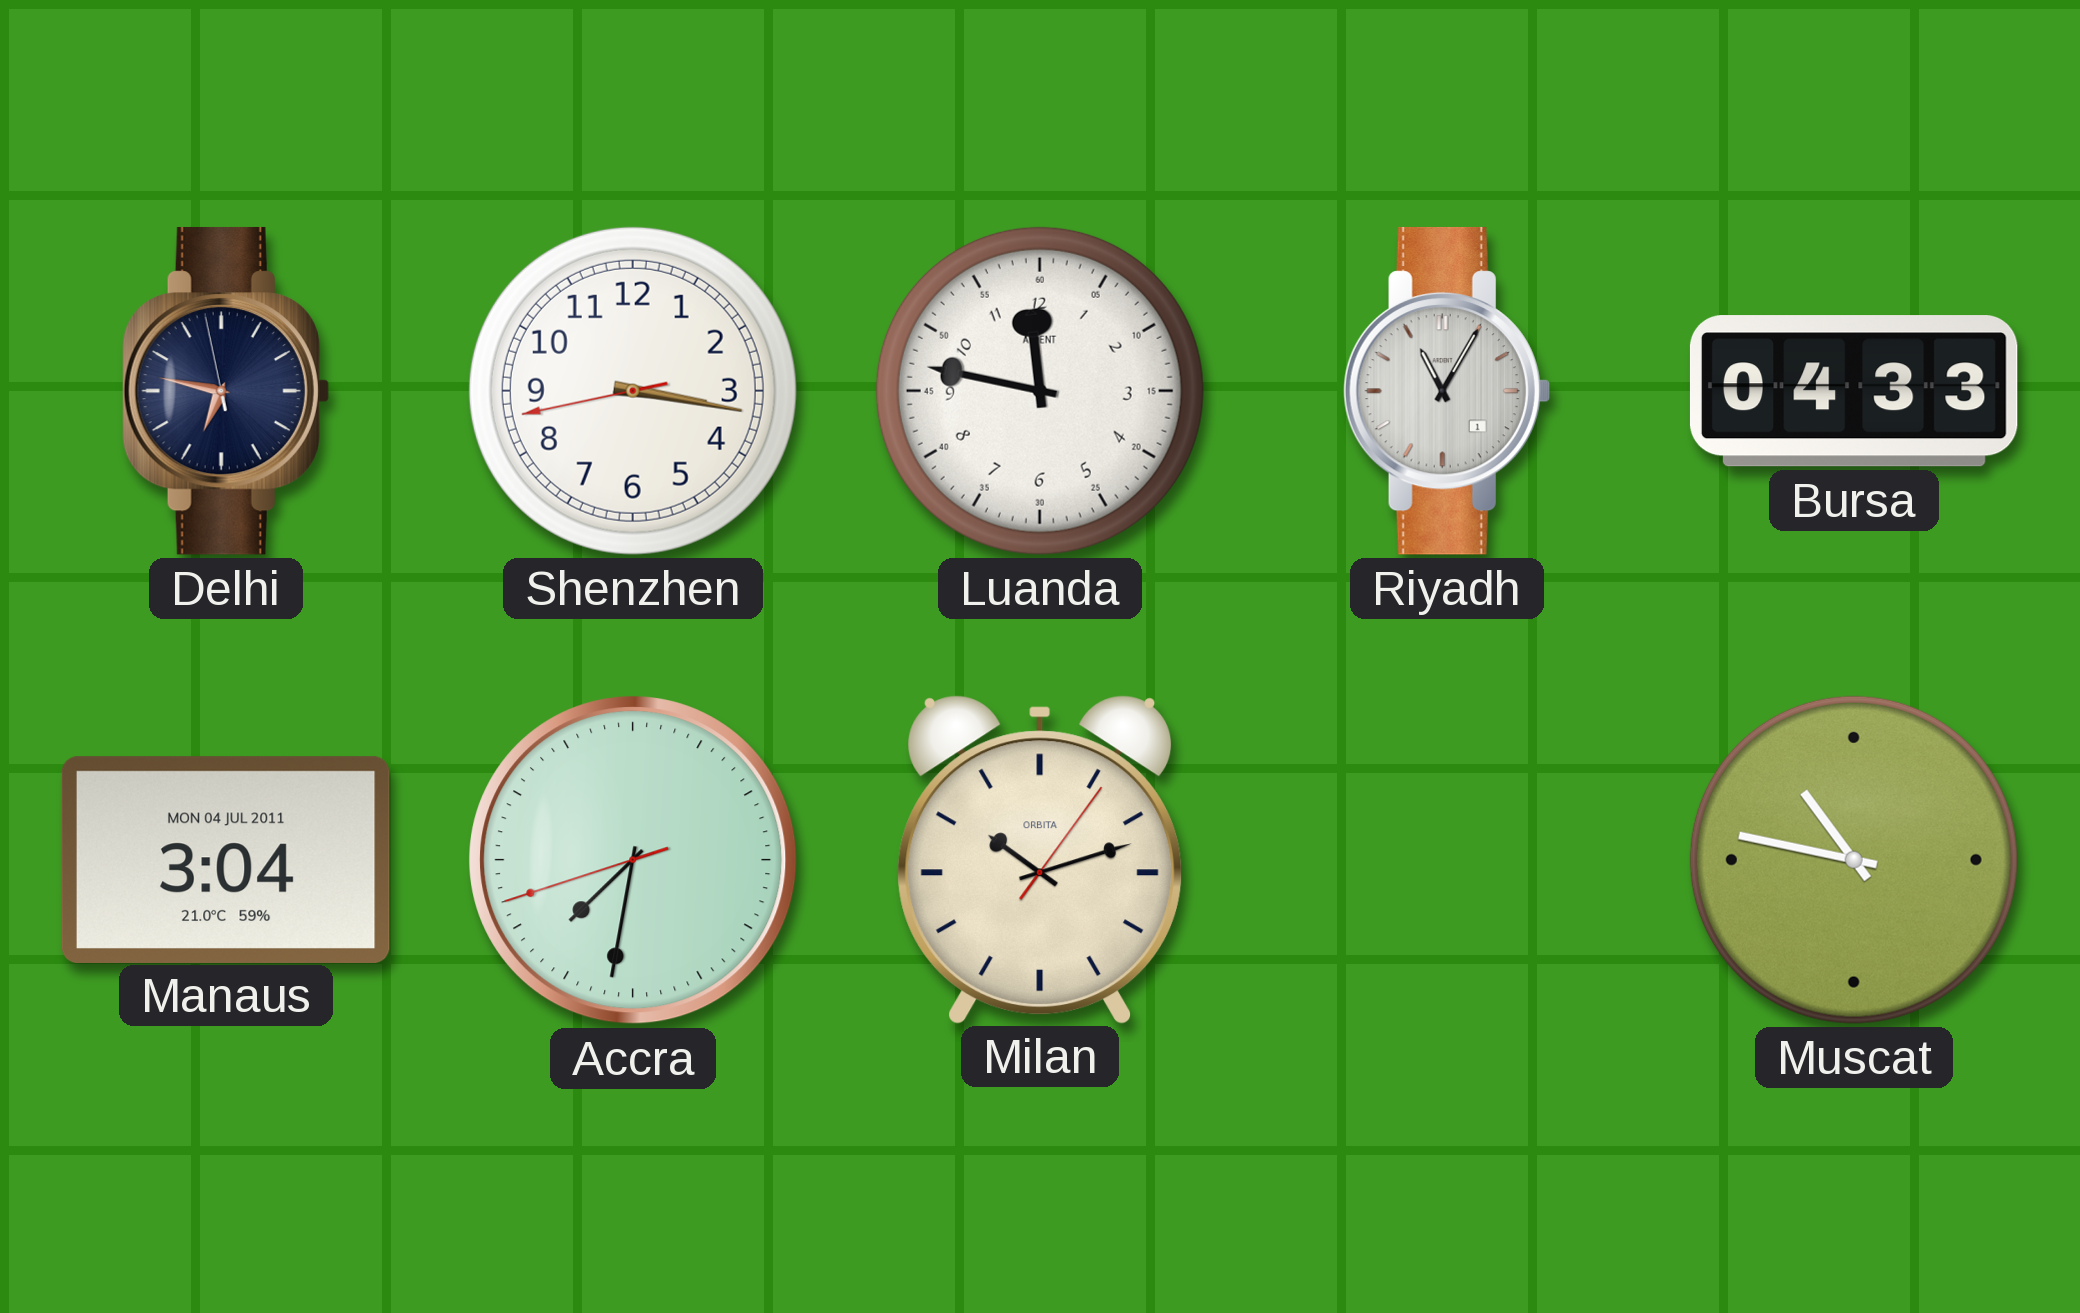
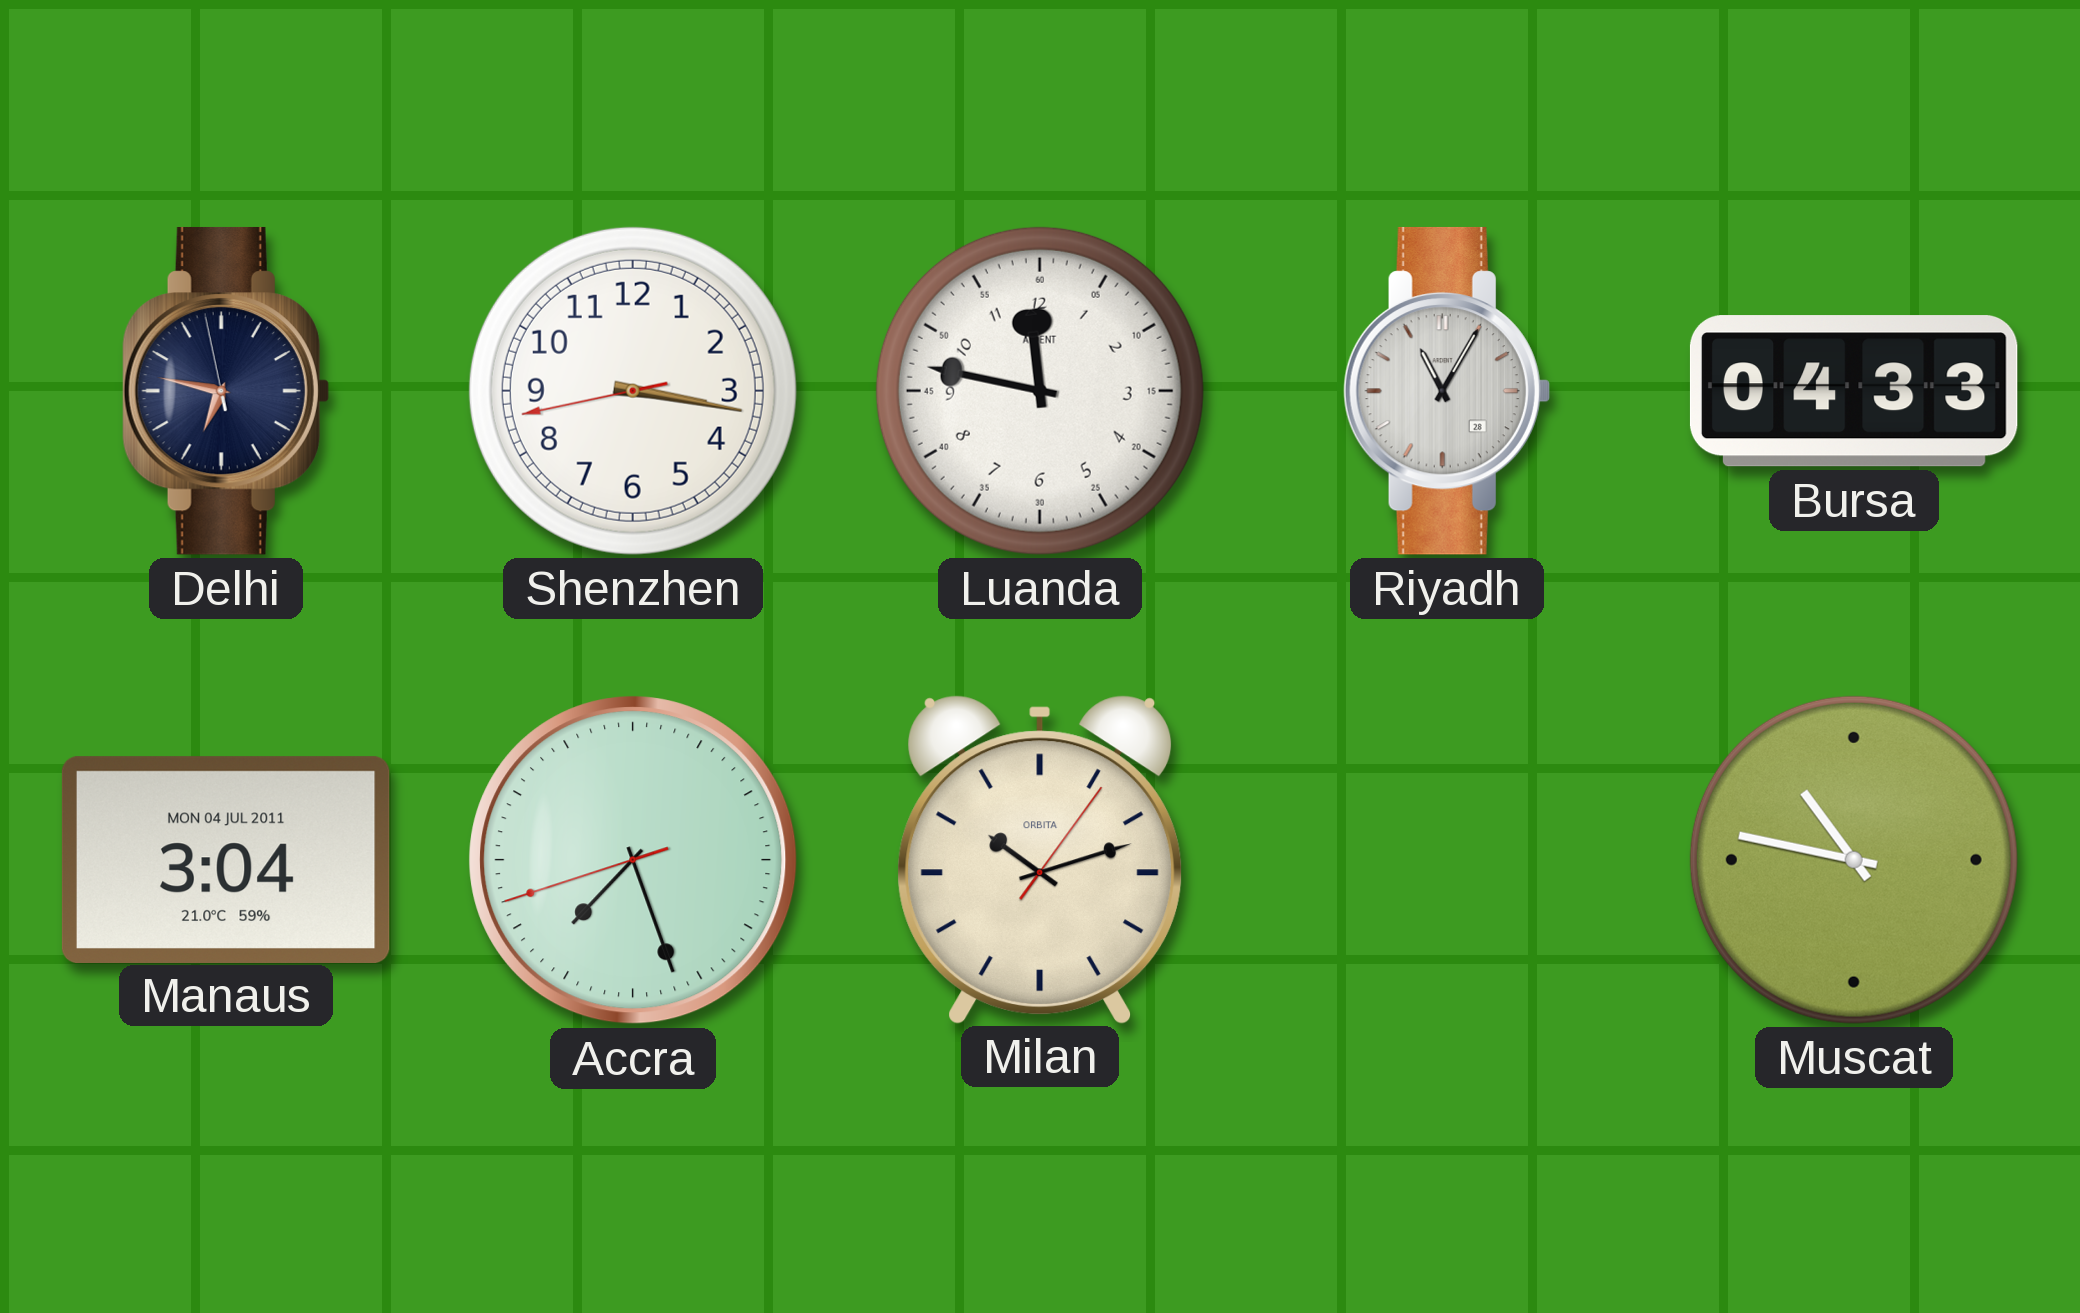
Riyadh date: 1 -> 28
Accra: 7:31 -> 7:26
